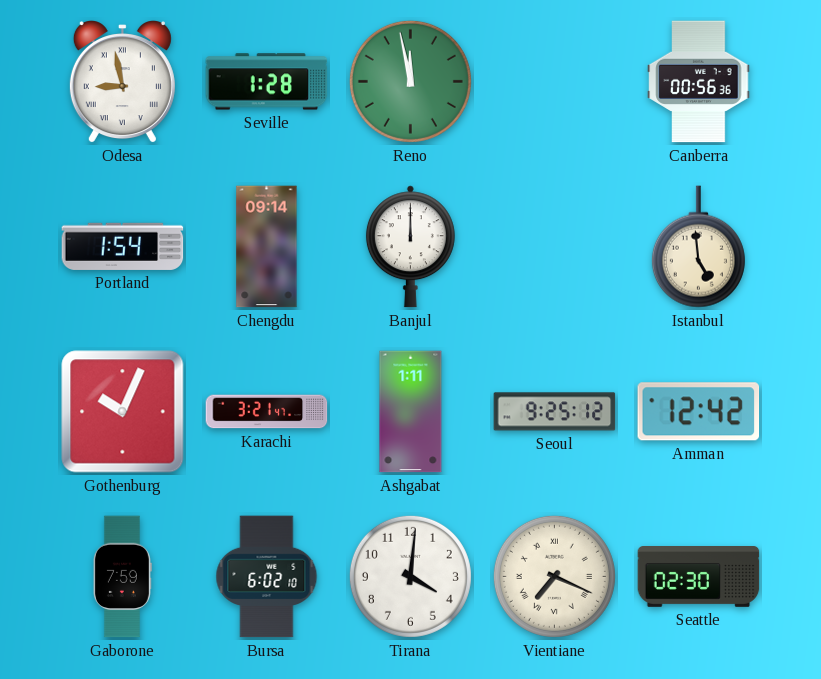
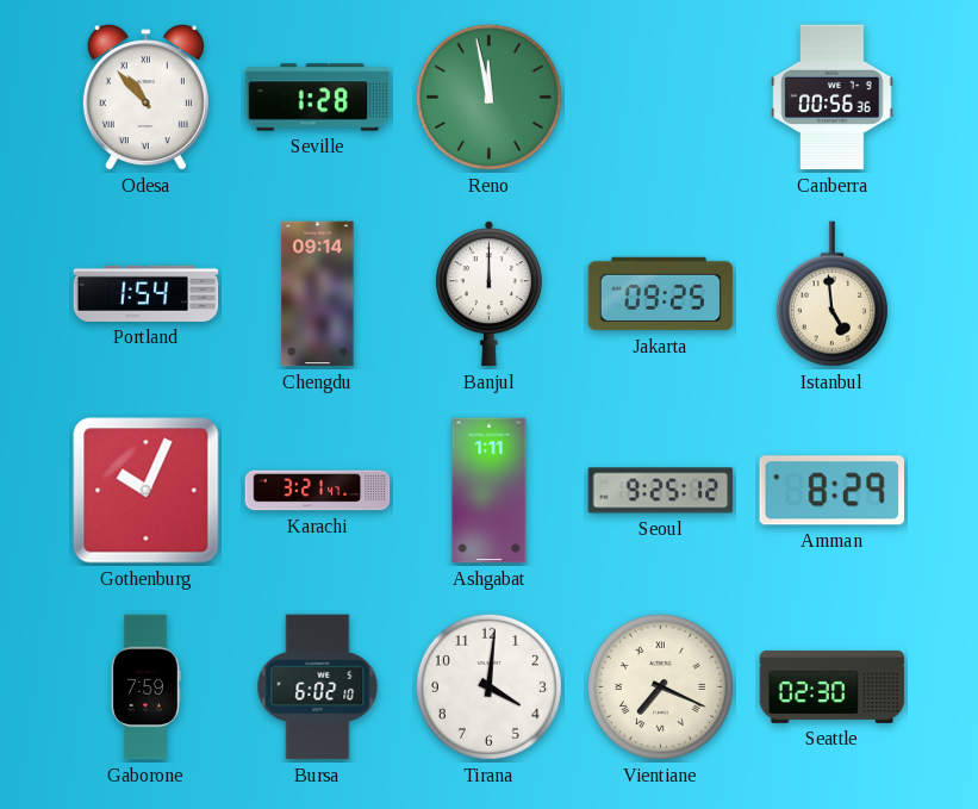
Odesa: 8:58 -> 10:53
Jakarta: none -> 09:25
Amman: 12:42 -> 8:29
